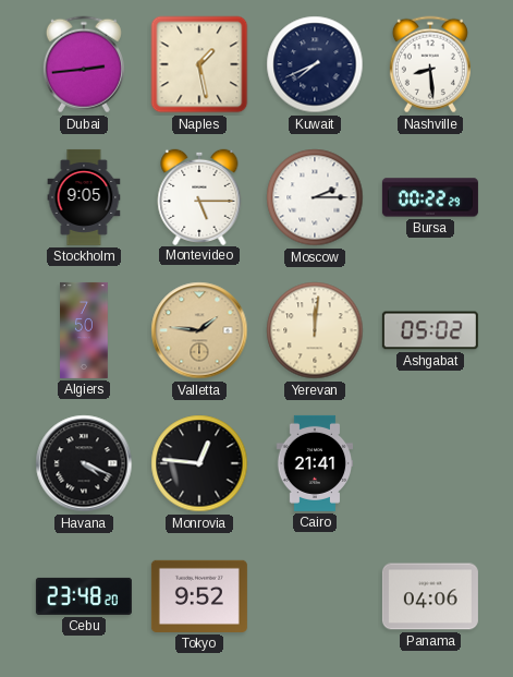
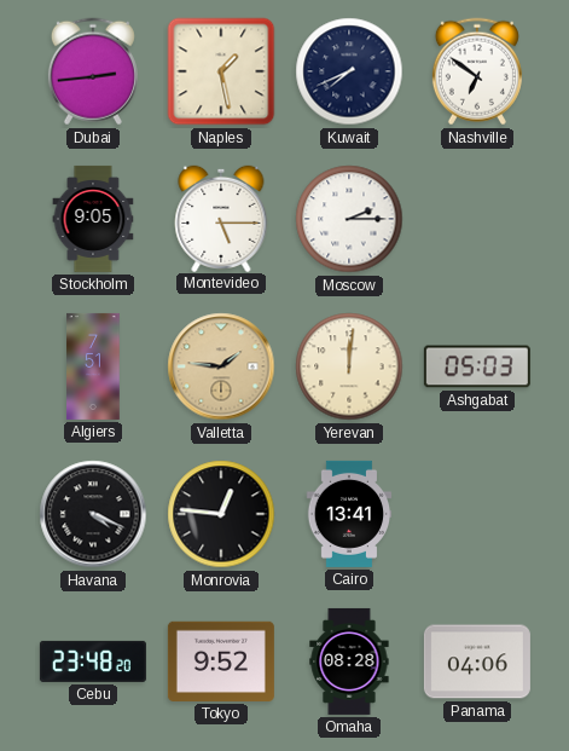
Nashville: 8:29 -> 6:51
Bursa: 00:22 -> none
Algiers: 7:50 -> 7:51
Ashgabat: 05:02 -> 05:03
Cairo: 21:41 -> 13:41
Omaha: none -> 08:28
